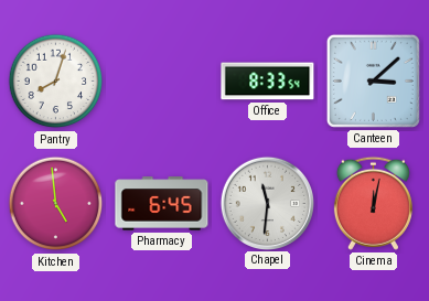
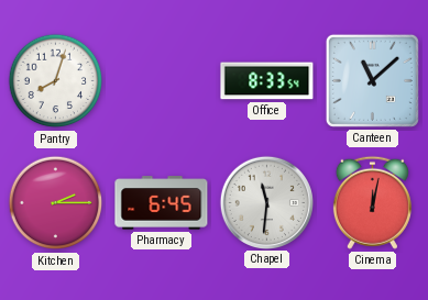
Canteen: 3:08 -> 11:08
Kitchen: 4:59 -> 2:15
